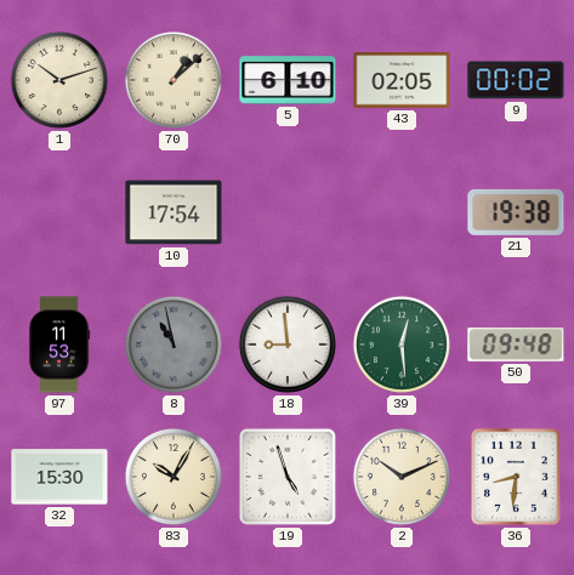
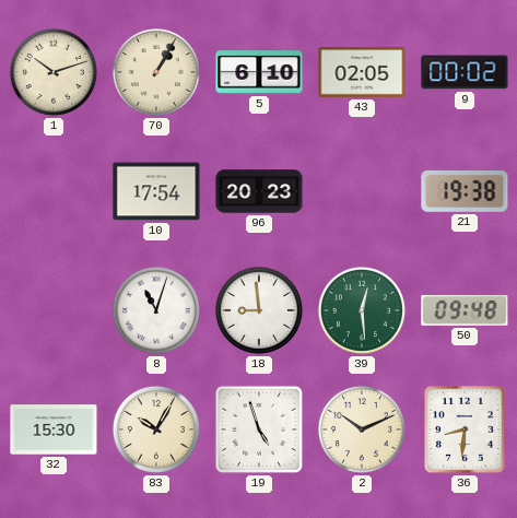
70: 1:08 -> 1:05
96: none -> 20:23
97: 11:53 -> none
8: 10:58 -> 11:03
8 dial: grey -> white
